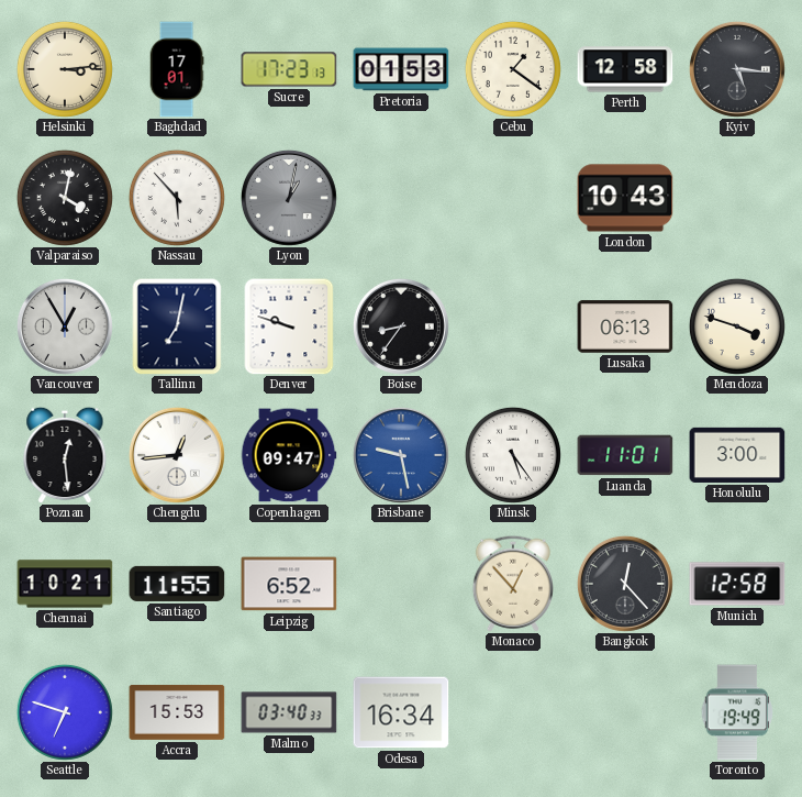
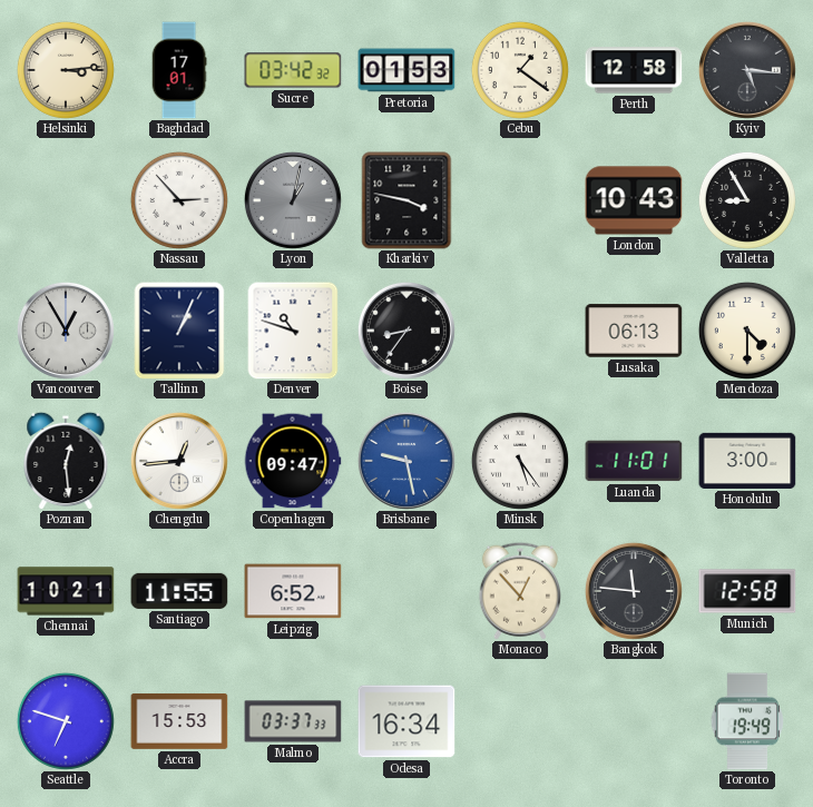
Sucre: 17:23 -> 03:42
Valparaiso: 4:02 -> none
Nassau: 5:53 -> 2:53
Kharkiv: none -> 3:47
Valletta: none -> 8:55
Tallinn: 7:02 -> 1:04
Denver: 9:48 -> 10:48
Mendoza: 3:48 -> 4:30
Bangkok: 12:23 -> 11:46
Malmo: 03:40 -> 03:37
